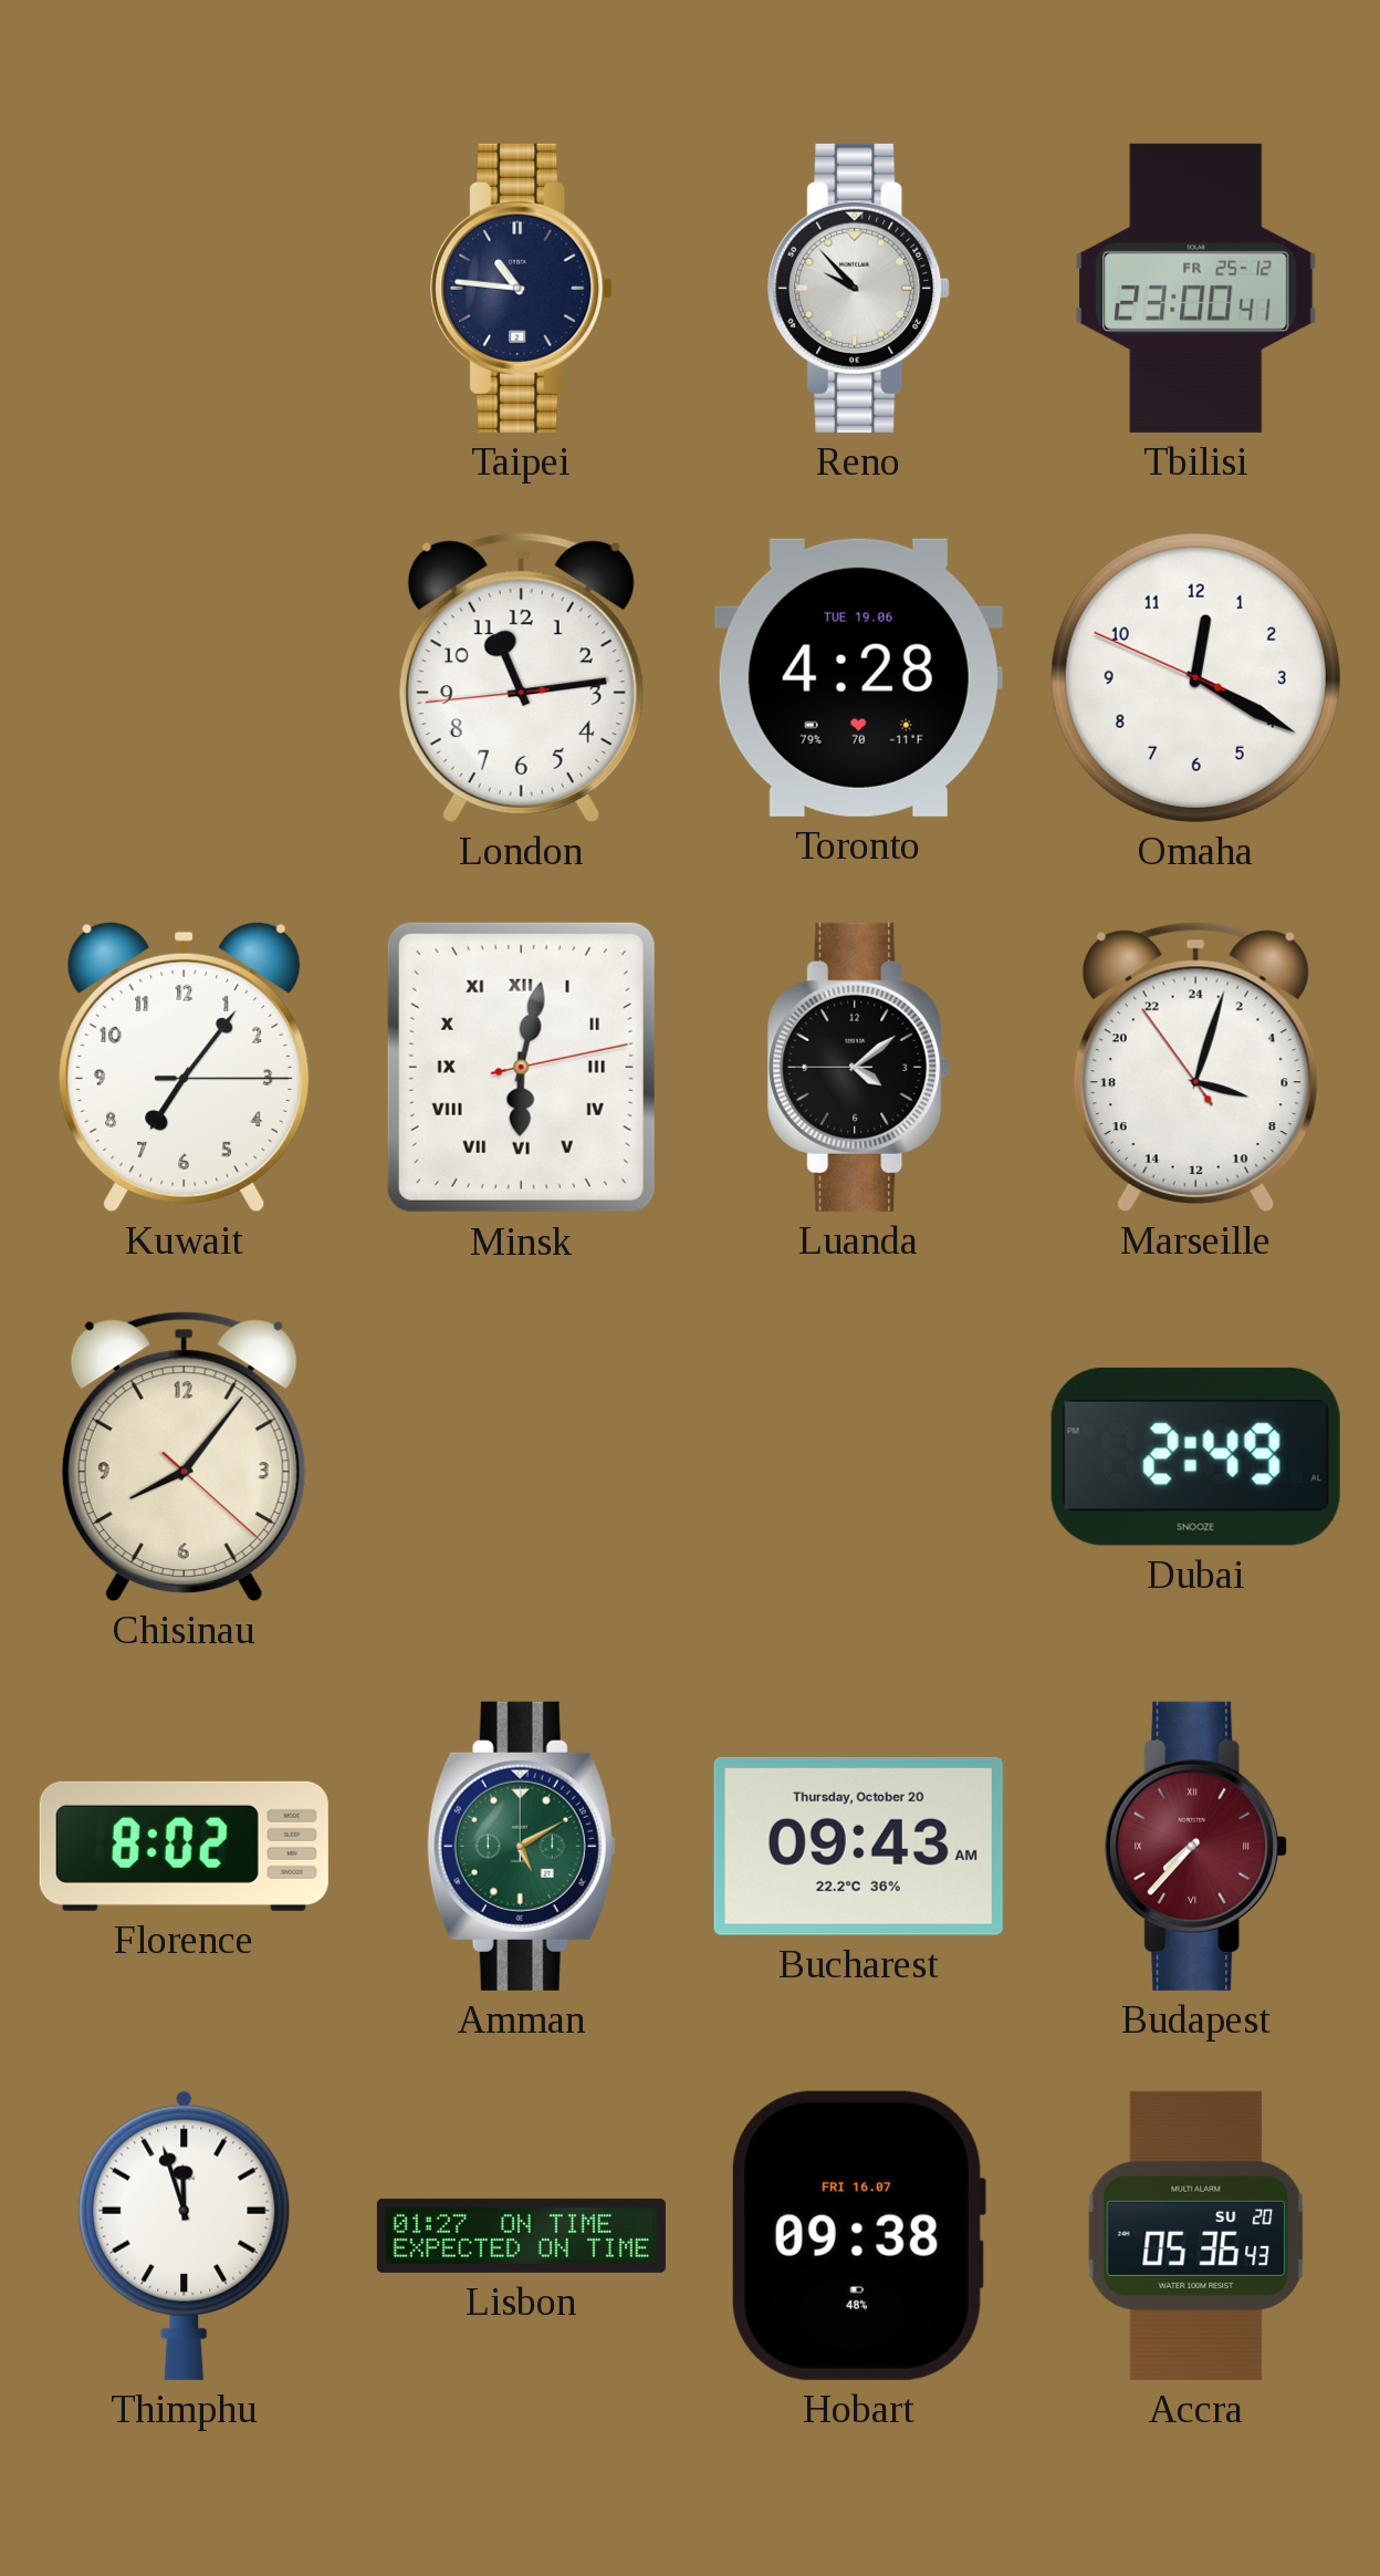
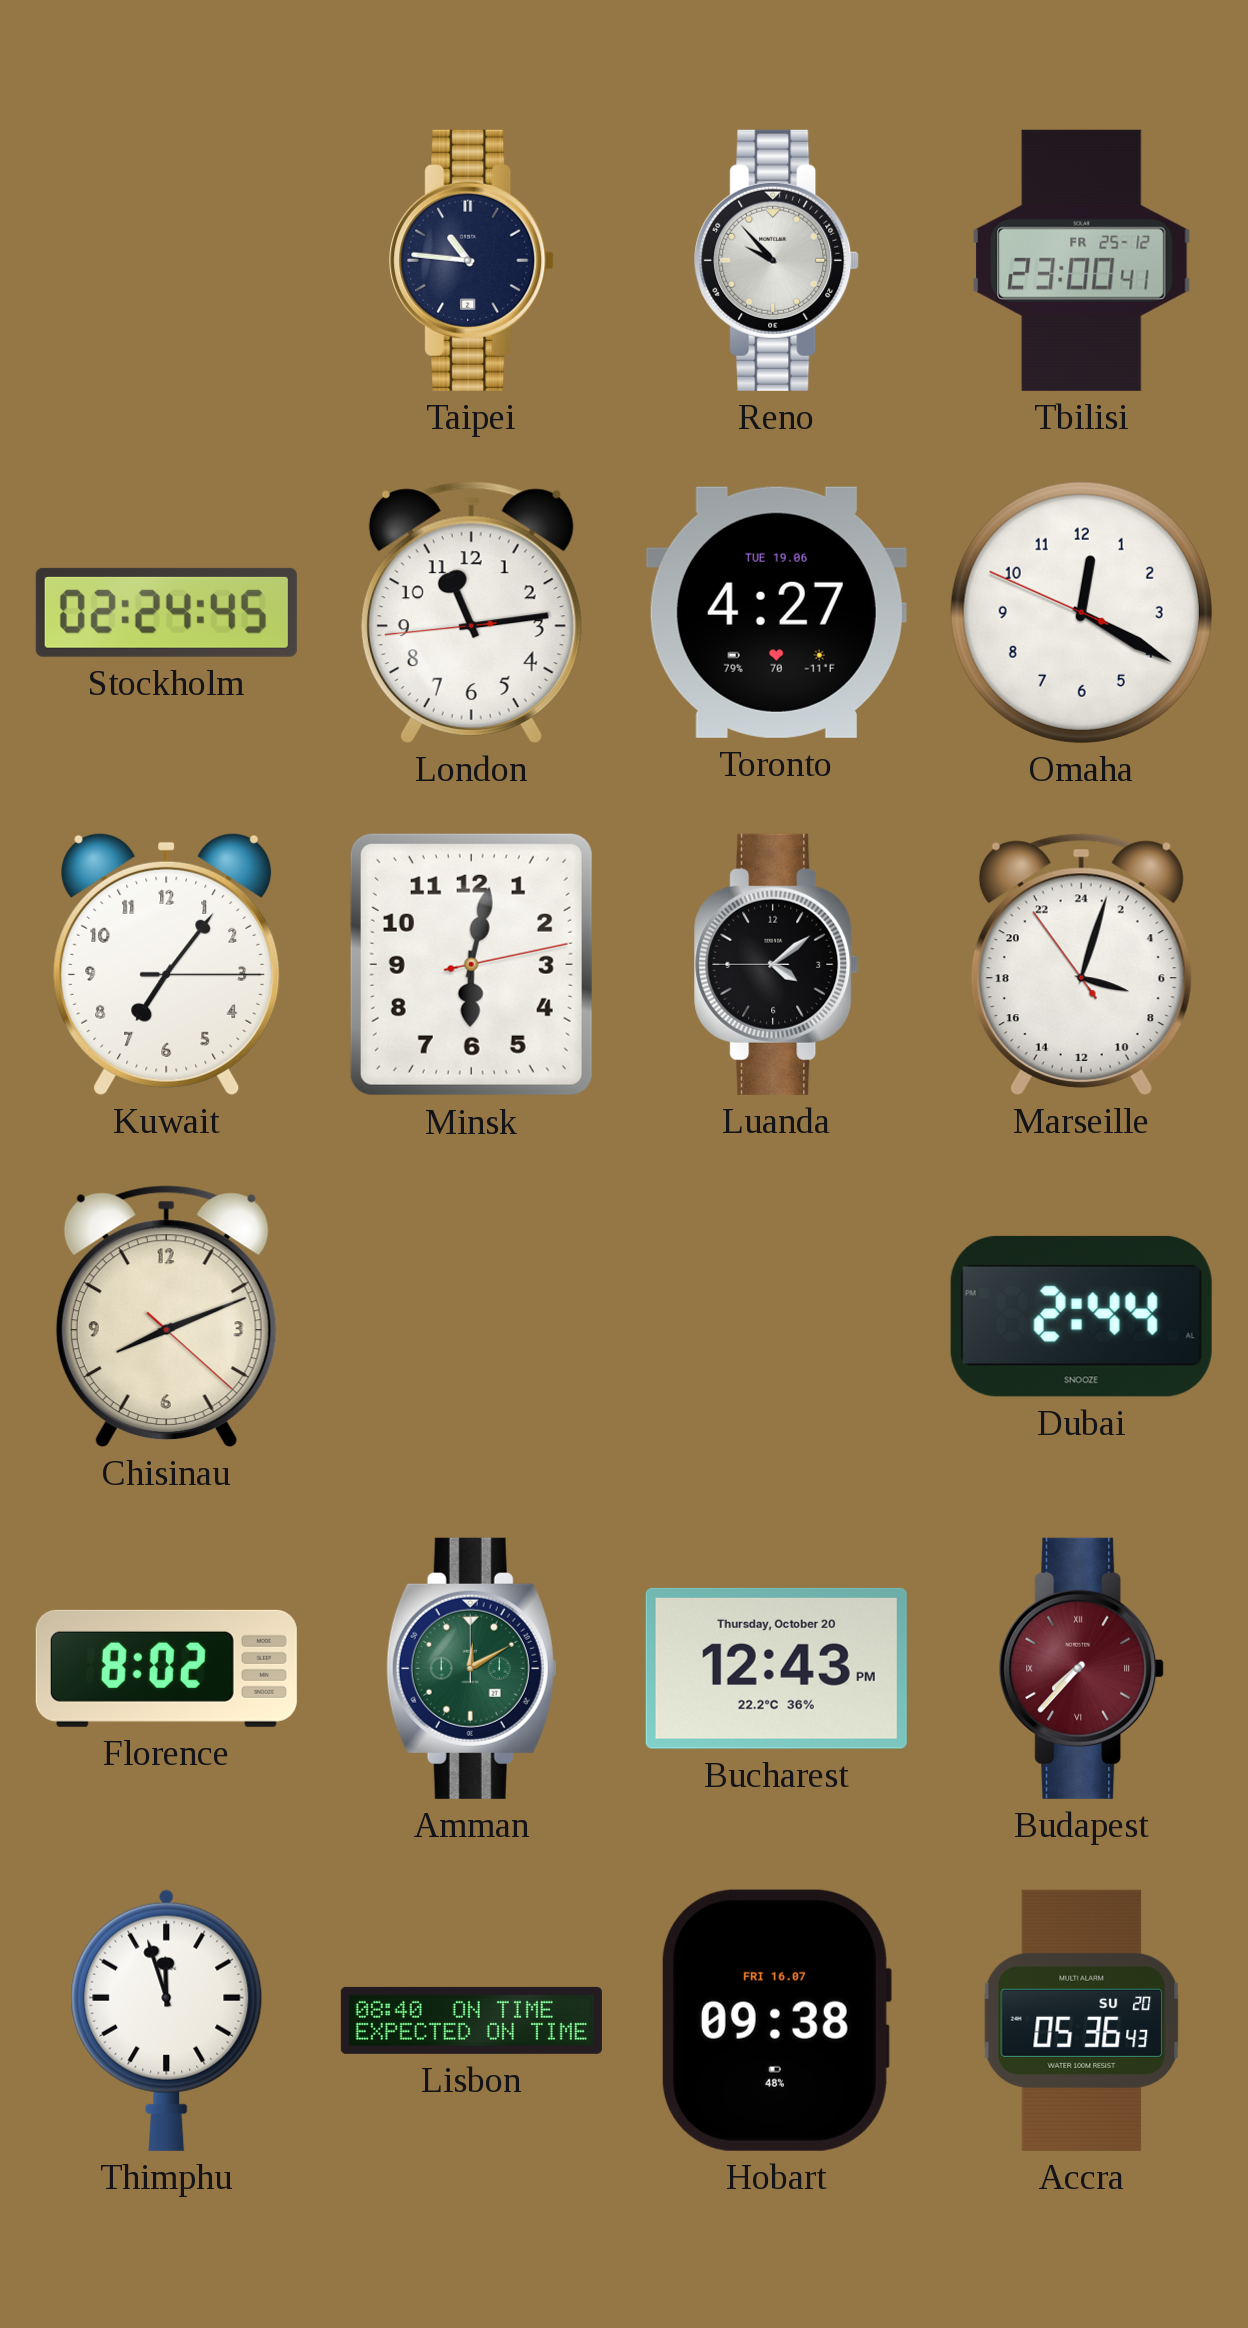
Stockholm: none -> 02:24
Toronto: 4:28 -> 4:27
Minsk numerals: Roman -> Arabic
Chisinau: 8:06 -> 8:11
Dubai: 2:49 -> 2:44
Amman: 5:10 -> 12:10
Bucharest: 09:43 -> 12:43
Lisbon: 01:27 -> 08:40
